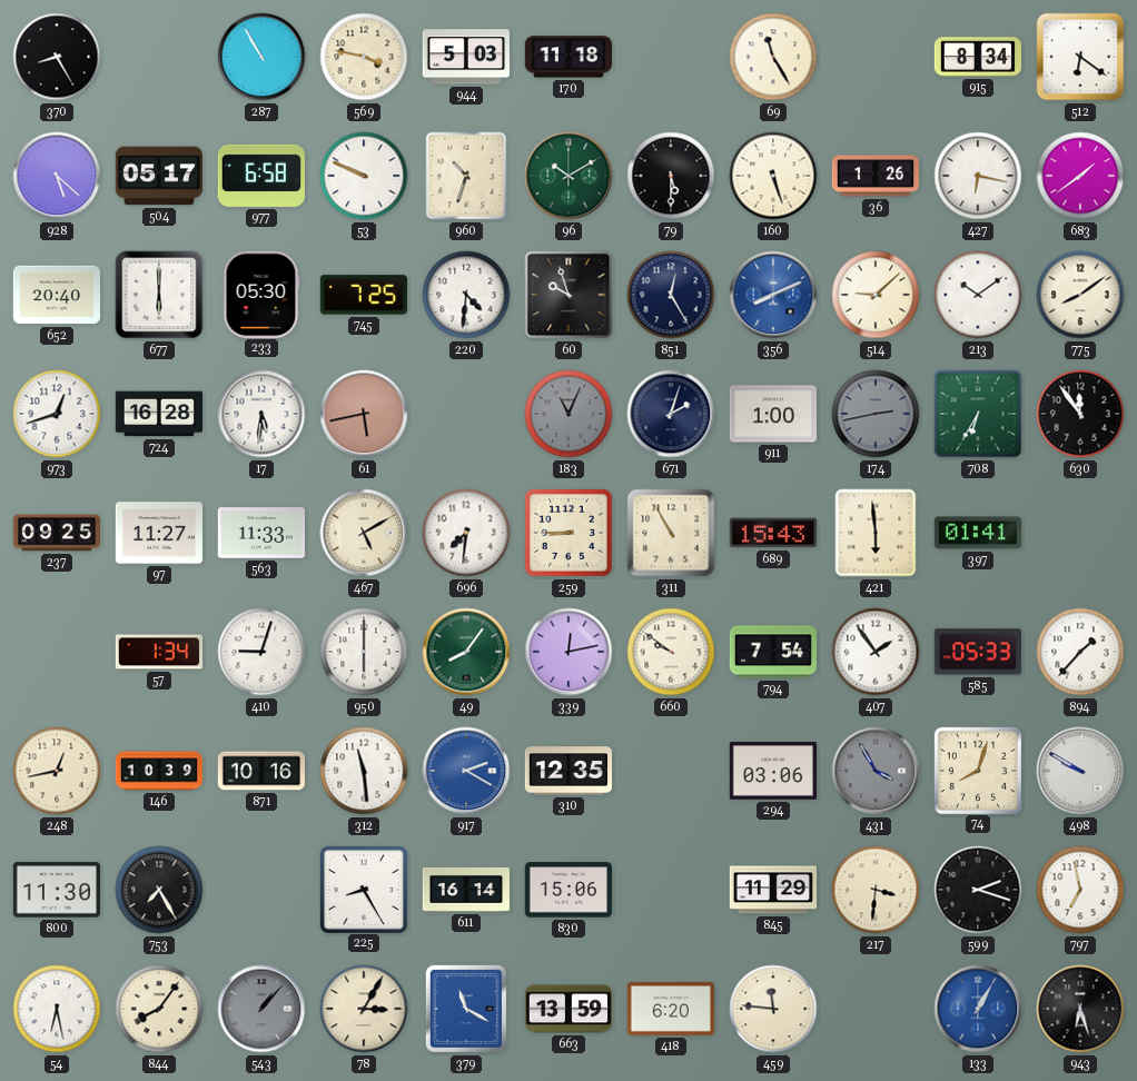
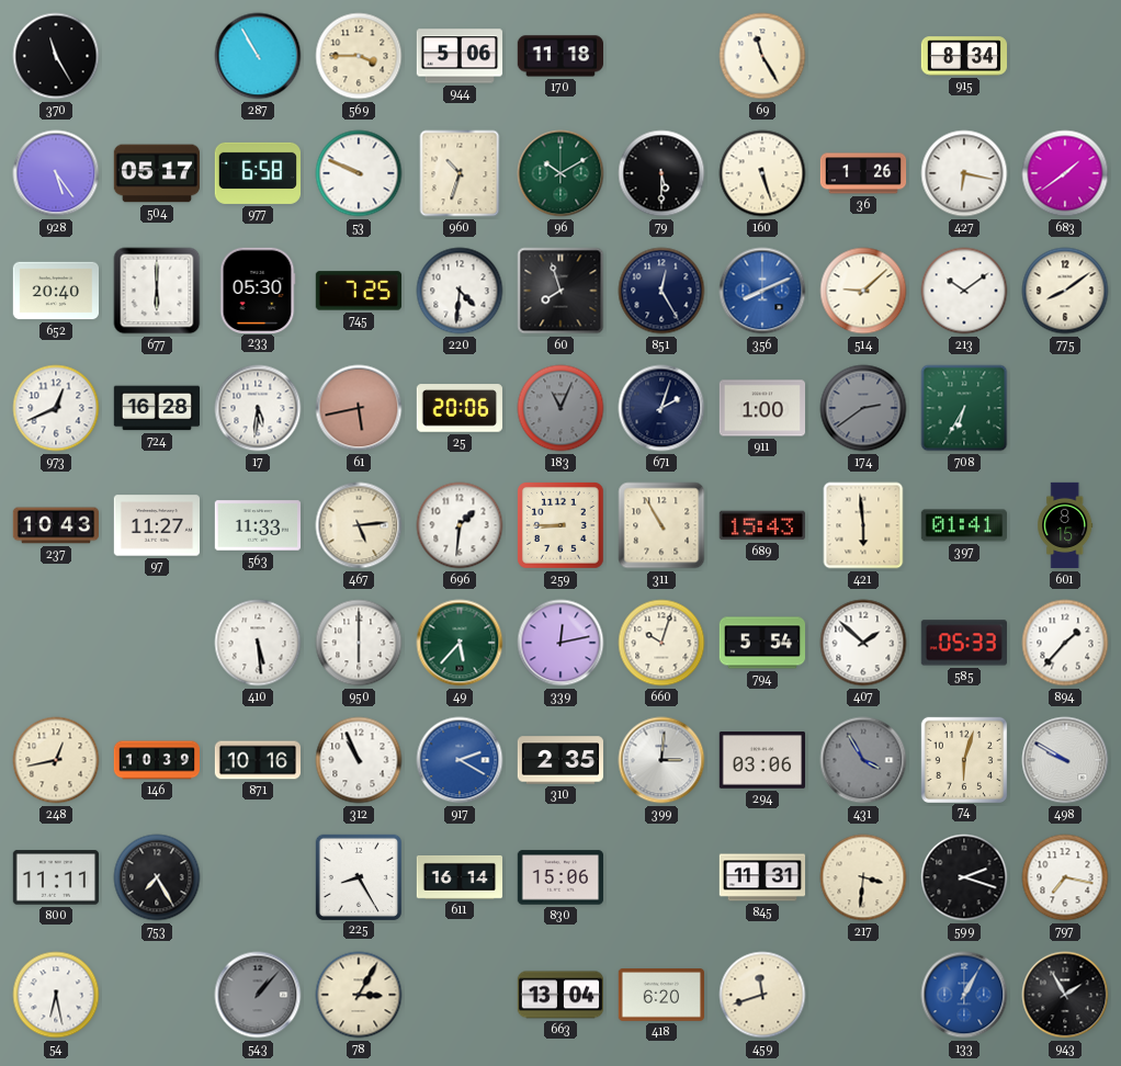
370: 8:25 -> 11:25
569: 3:47 -> 3:45
944: 5:03 -> 5:06
512: 6:21 -> none
928: 5:22 -> 5:24
60: 9:57 -> 7:57
973: 12:42 -> 12:41
25: none -> 20:06
174: 2:43 -> 2:39
630: 11:54 -> none
237: 09:25 -> 10:43
467: 5:10 -> 5:14
696: 7:31 -> 1:31
601: none -> 8:15
57: 1:34 -> none
410: 9:03 -> 5:29
49: 8:06 -> 5:37
660: 9:51 -> 10:03
794: 7:54 -> 5:54
407: 1:54 -> 1:52
312: 11:29 -> 10:56
310: 12:35 -> 2:35
399: none -> 3:01
74: 8:03 -> 6:03
800: 11:30 -> 11:11
845: 11:29 -> 11:31
797: 6:58 -> 7:17
844: 8:06 -> none
379: 11:20 -> none
663: 13:59 -> 13:04
459: 11:46 -> 11:42
943: 6:27 -> 1:55
